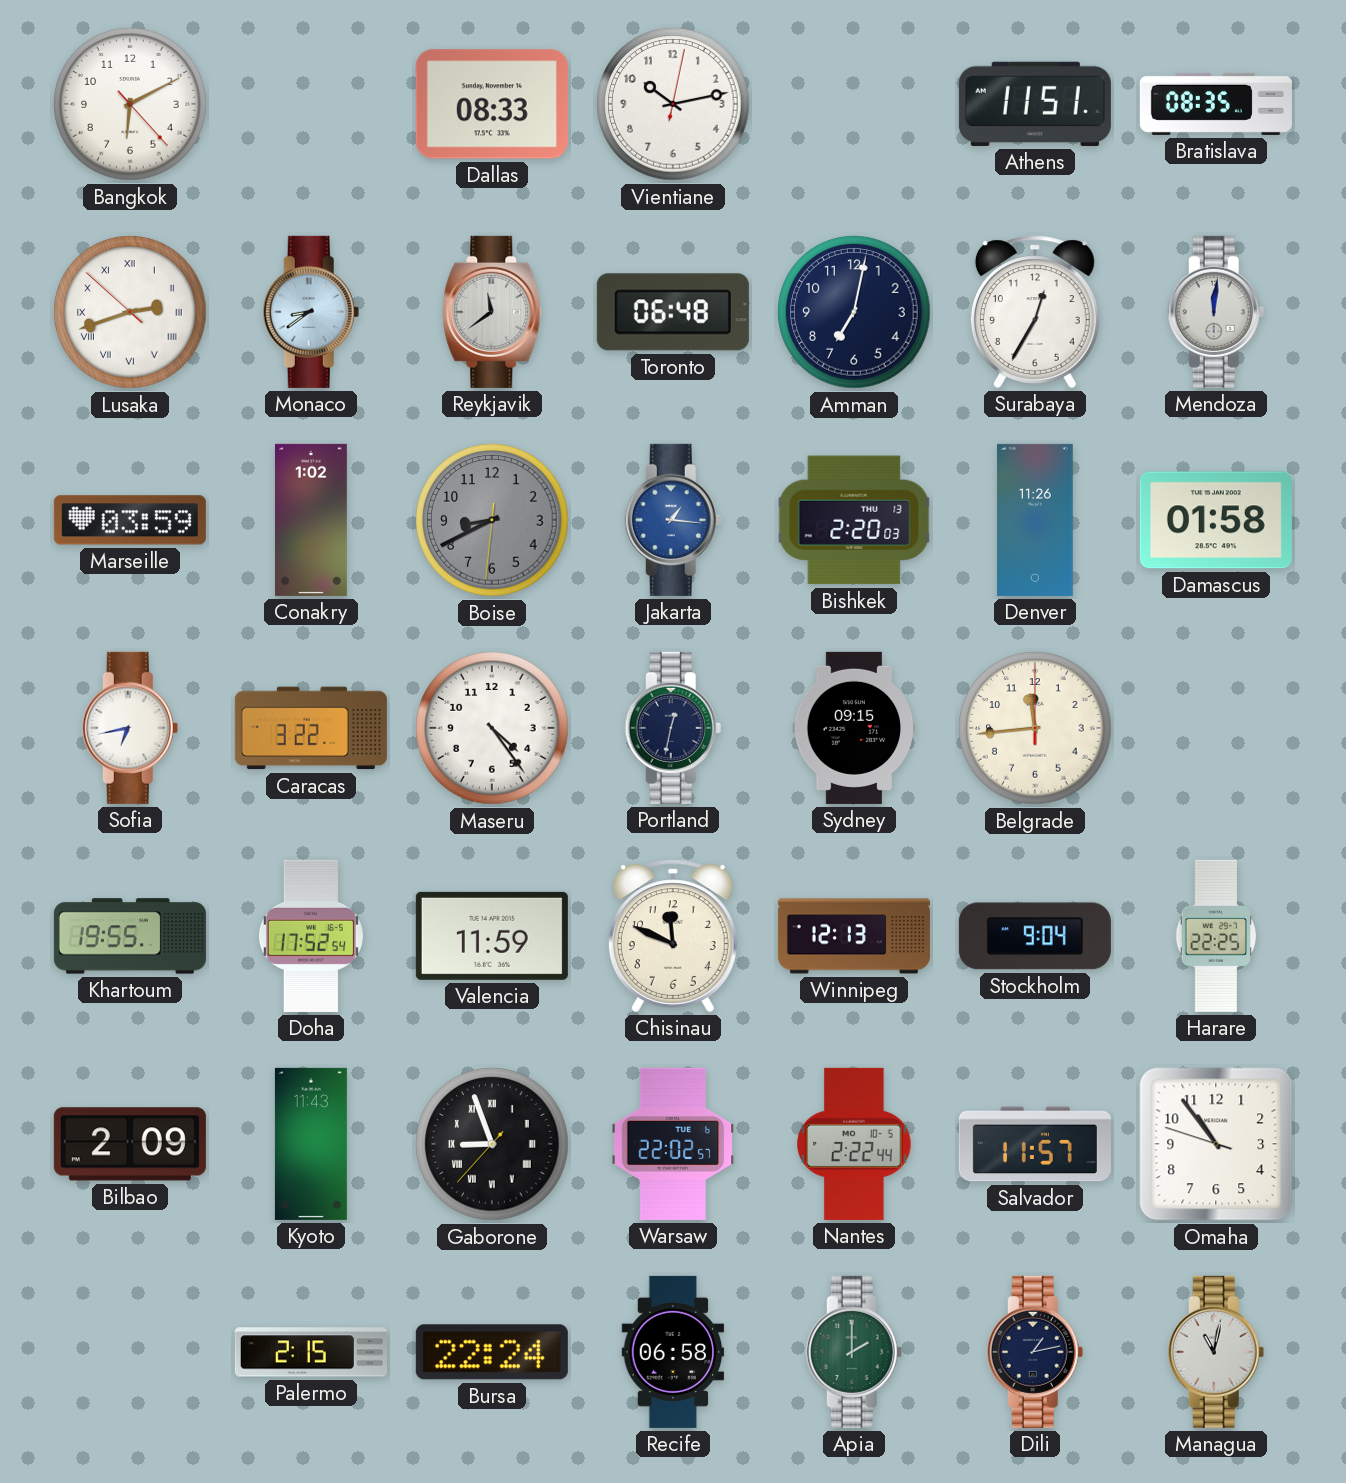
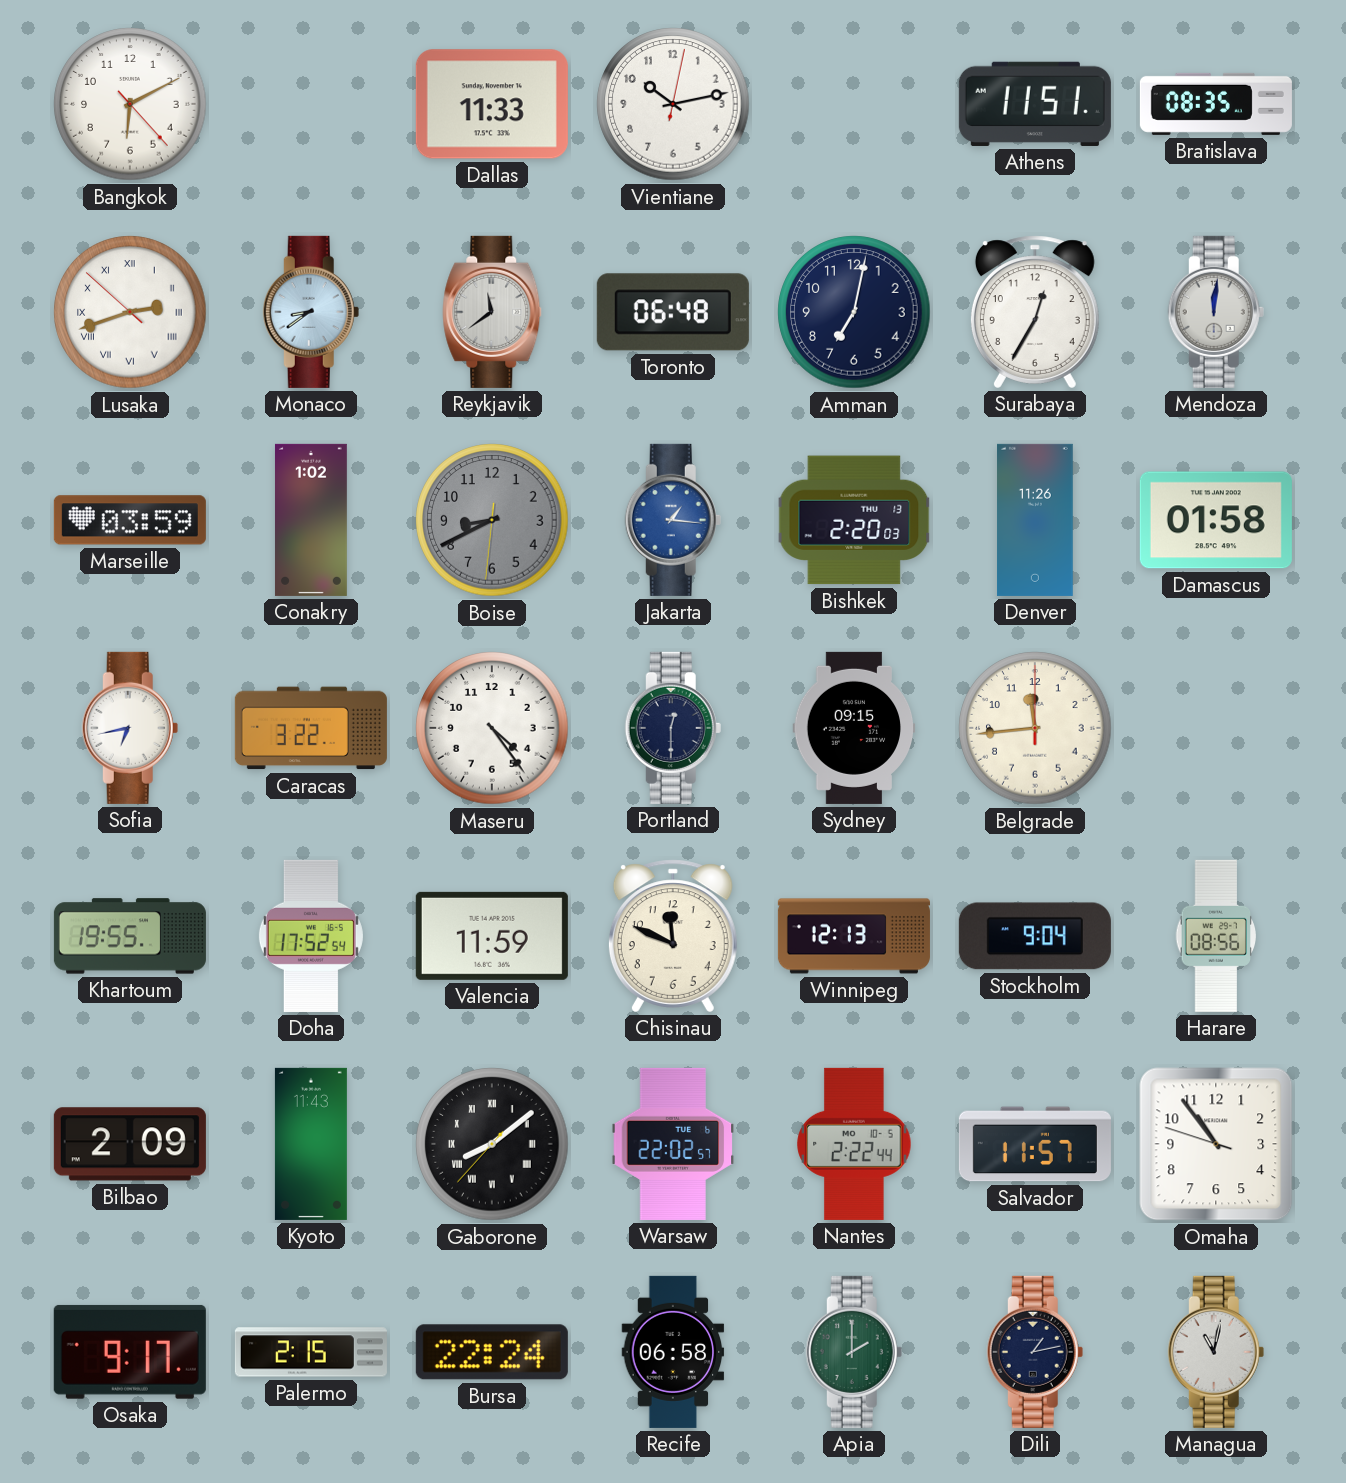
Dallas: 08:33 -> 11:33
Portland: 12:32 -> 12:30
Harare: 22:25 -> 08:56
Gaborone: 8:56 -> 8:08
Osaka: none -> 9:17
